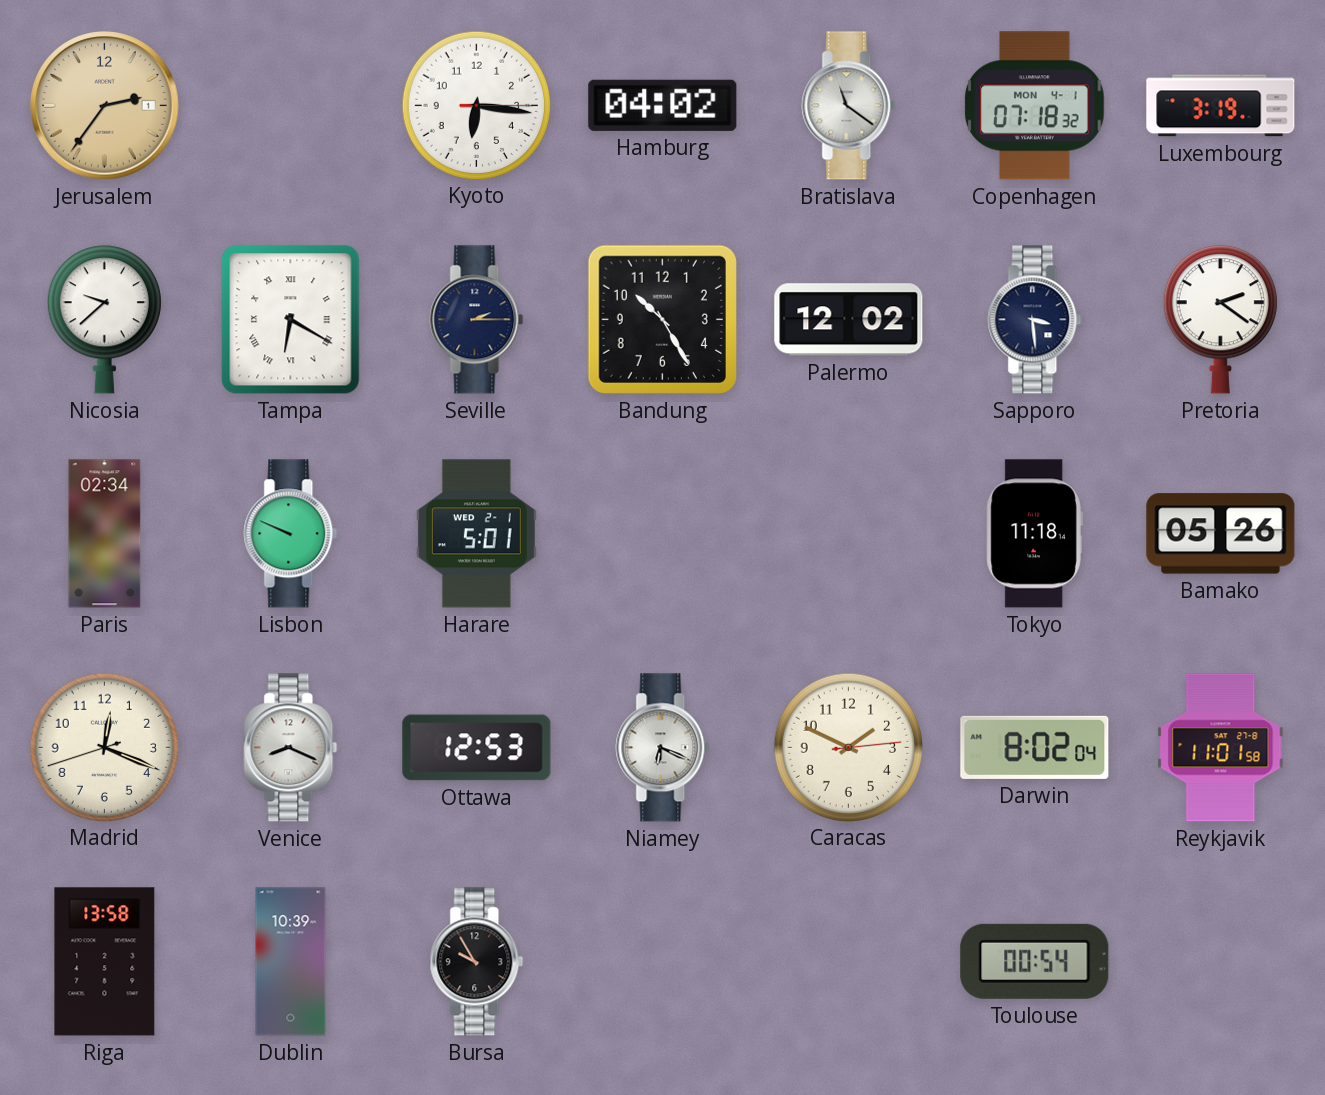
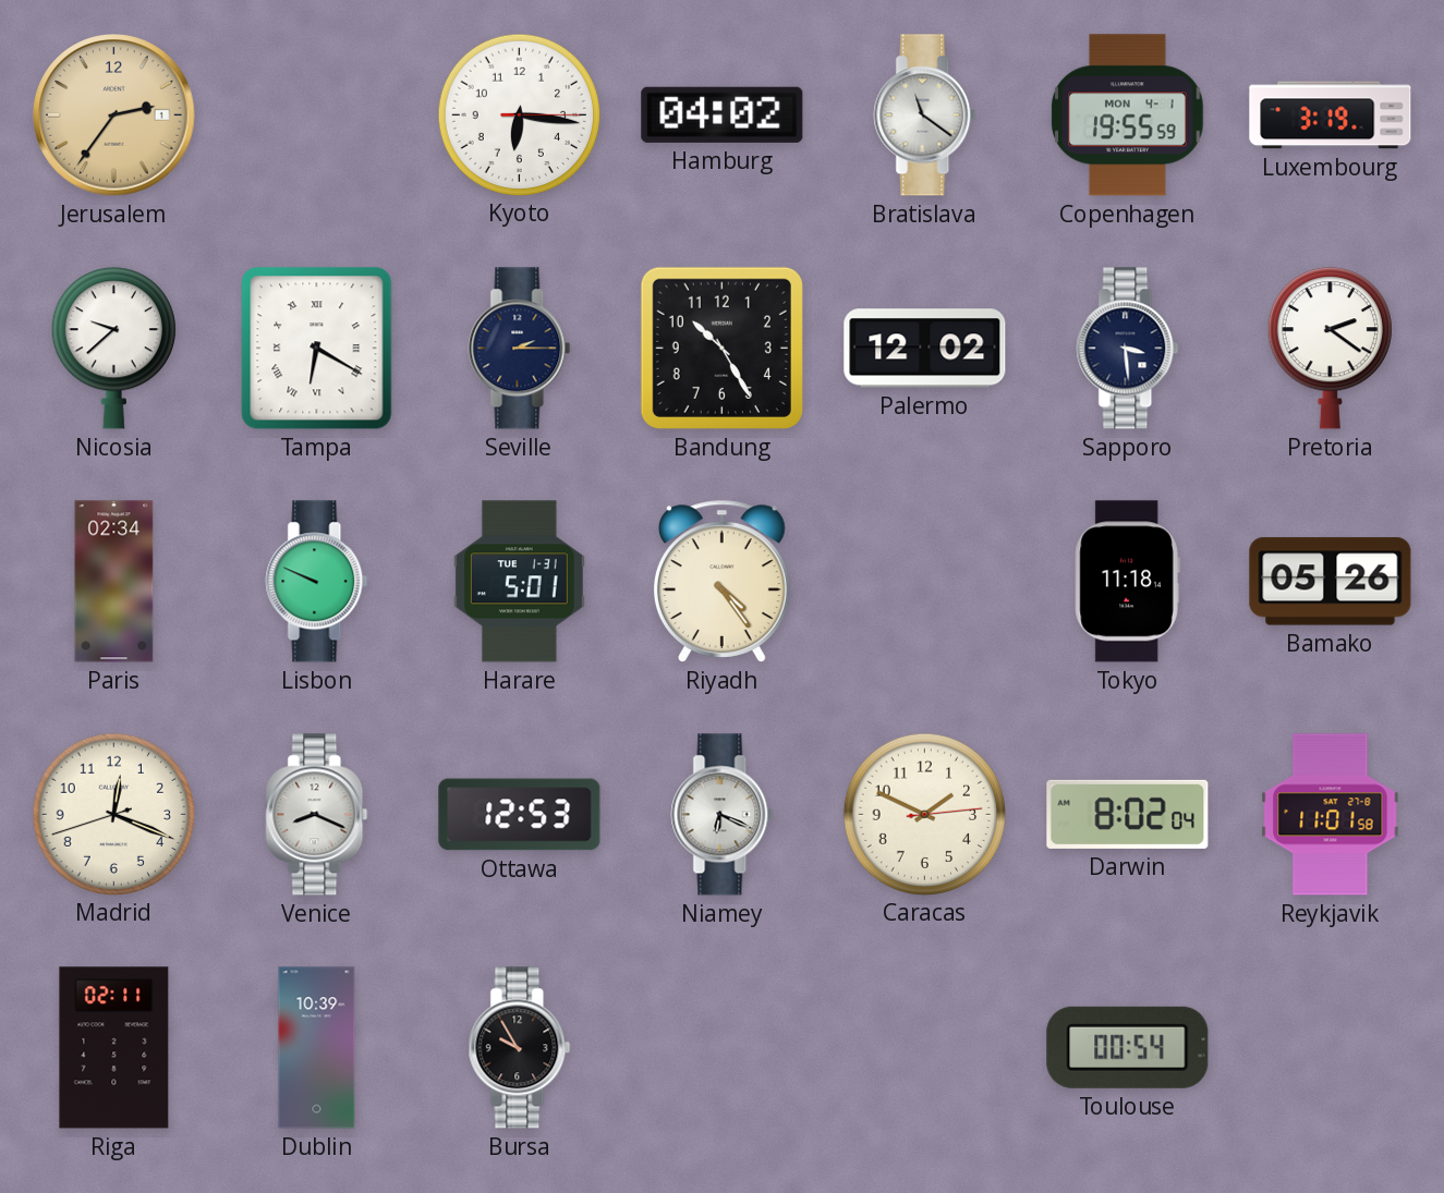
Copenhagen: 07:18 -> 19:55
Harare date: WED 2-1 -> TUE 1-31
Riyadh: none -> 4:24
Riga: 13:58 -> 02:11
